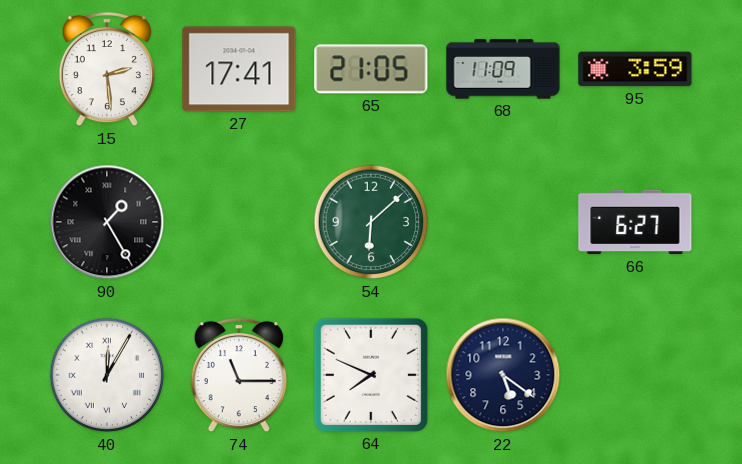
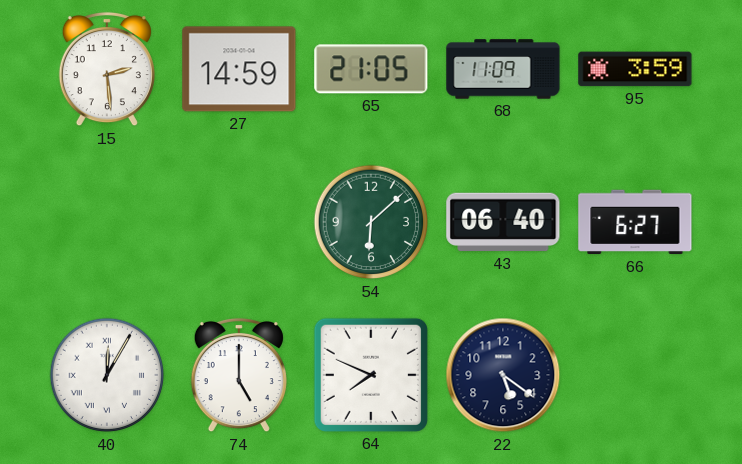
27: 17:41 -> 14:59
90: 1:25 -> none
43: none -> 06:40
74: 11:15 -> 5:00
